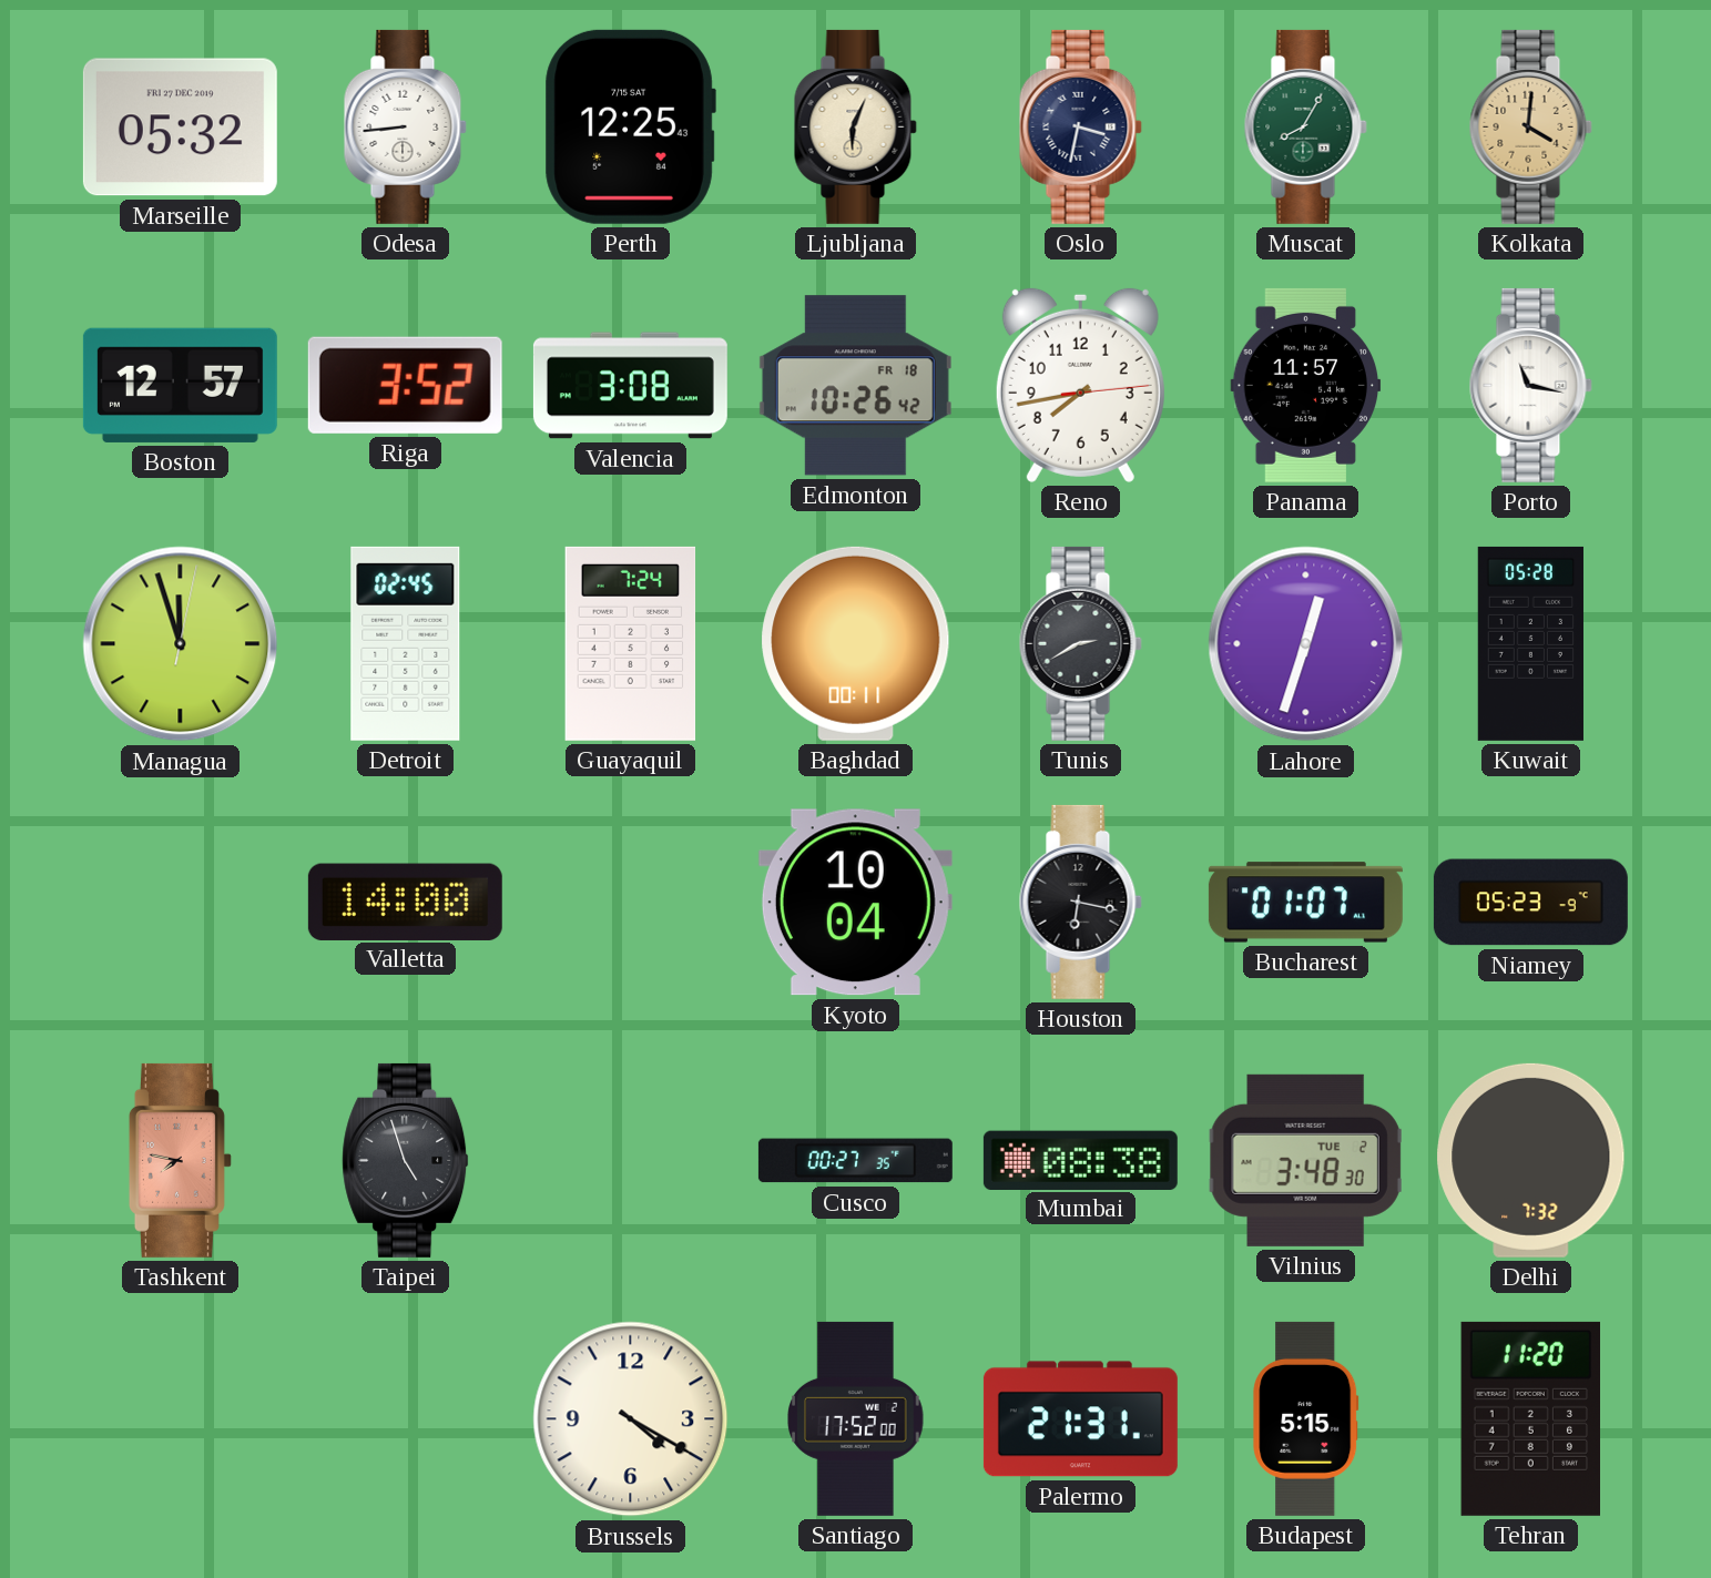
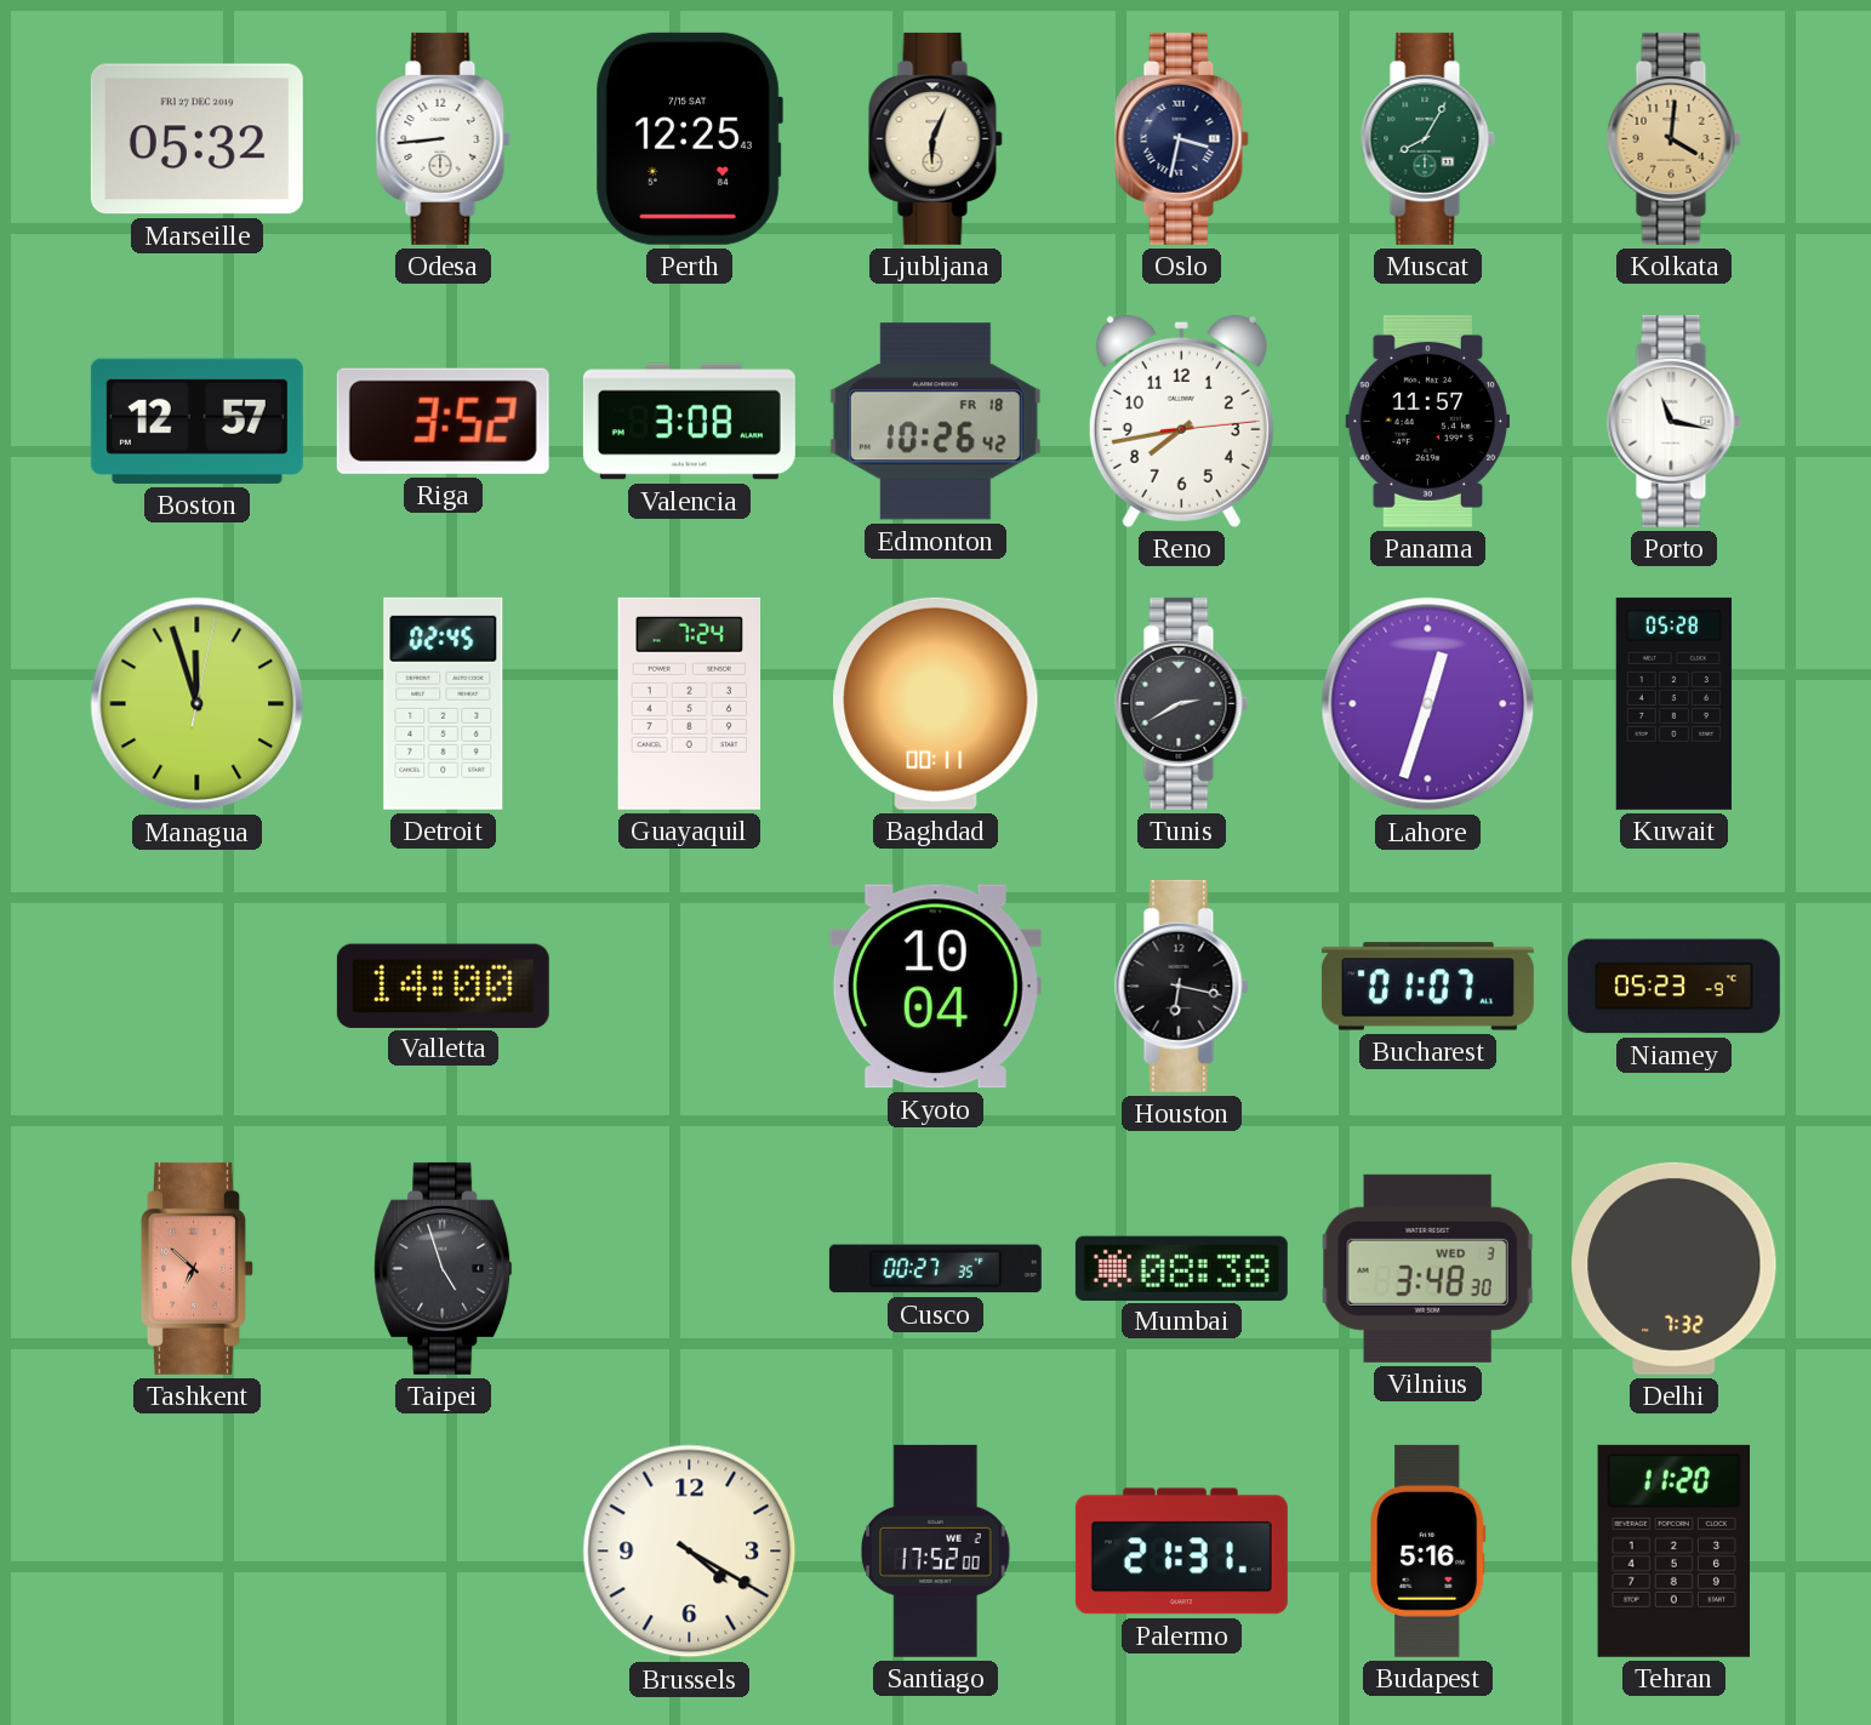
Tashkent: 7:47 -> 6:52
Vilnius date: TUE 2 -> WED 3
Budapest: 5:15 -> 5:16
